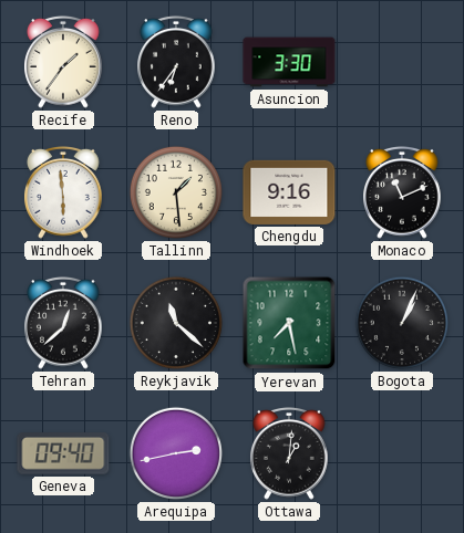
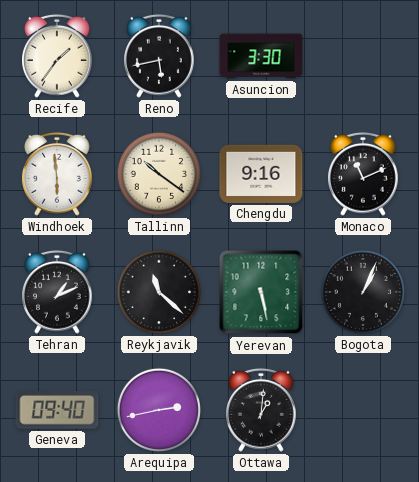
Reno: 6:36 -> 5:43
Tallinn: 1:29 -> 10:21
Tehran: 12:38 -> 1:11
Yerevan: 7:28 -> 5:28
